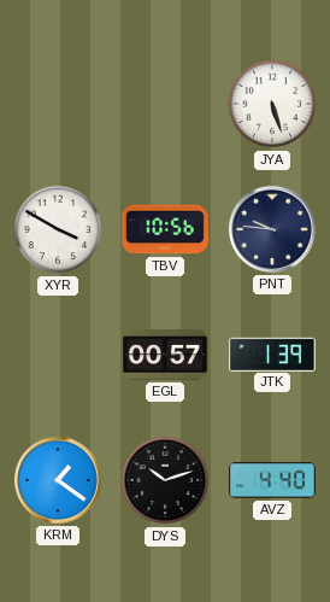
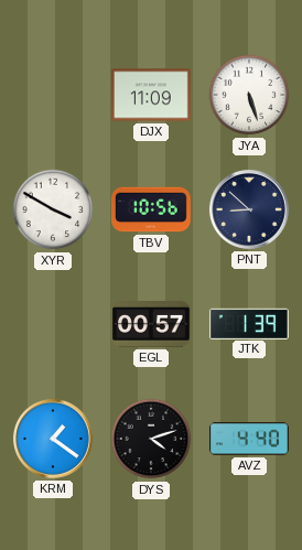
DJX: none -> 11:09
PNT: 9:46 -> 8:52
DYS: 10:12 -> 4:12
